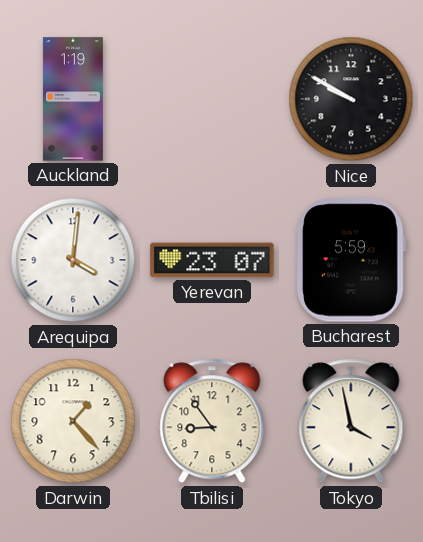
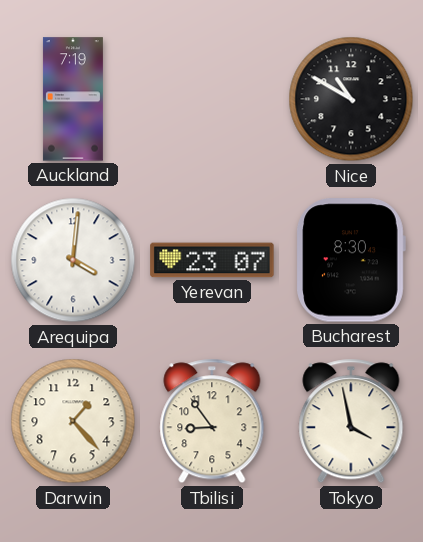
Auckland: 1:19 -> 7:19
Nice: 9:50 -> 10:50
Bucharest: 5:59 -> 8:30
